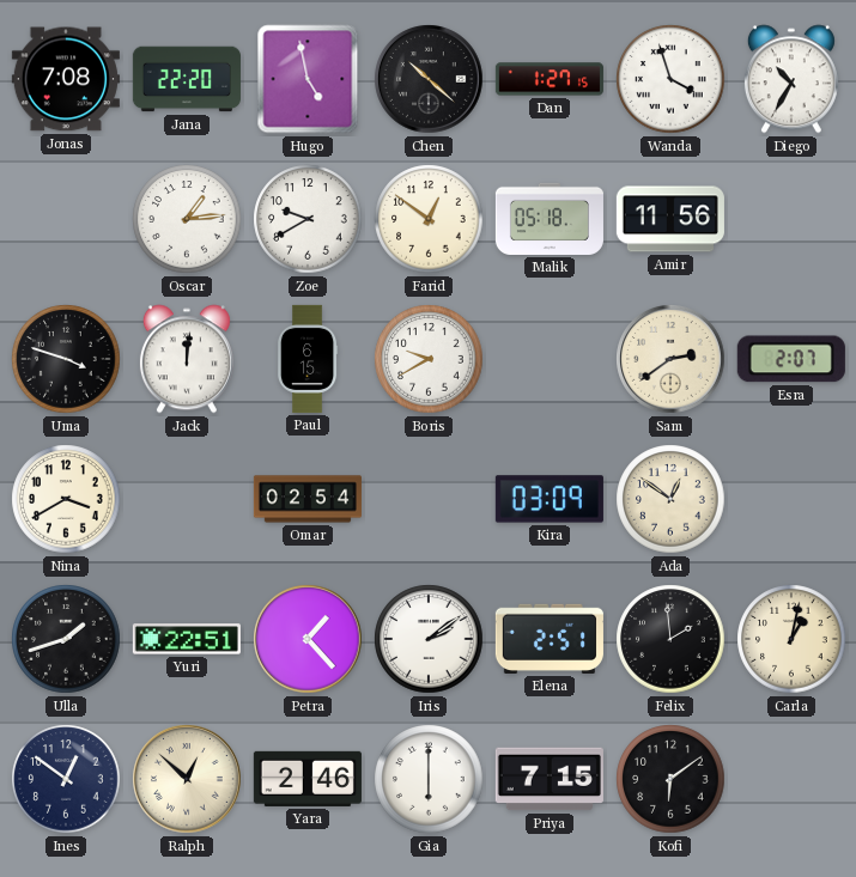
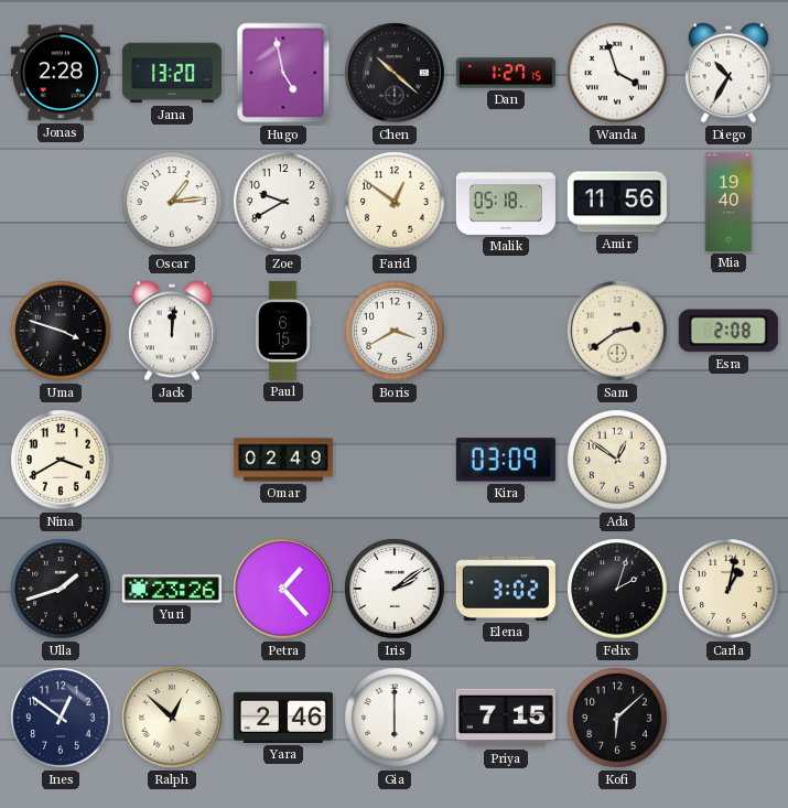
Jonas: 7:08 -> 2:28
Jana: 22:20 -> 13:20
Mia: none -> 19:40
Boris: 9:40 -> 3:40
Esra: 2:07 -> 2:08
Omar: 02:54 -> 02:49
Yuri: 22:51 -> 23:26
Elena: 2:51 -> 3:02
Felix: 1:59 -> 2:03
Kofi: 6:09 -> 6:08
